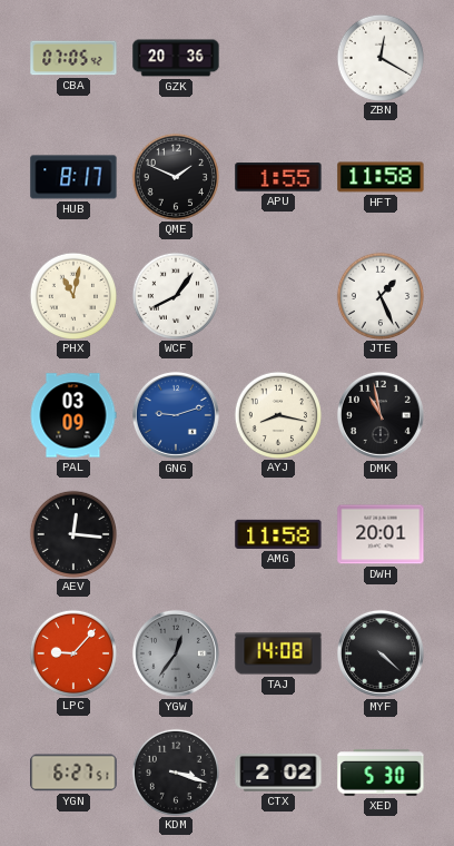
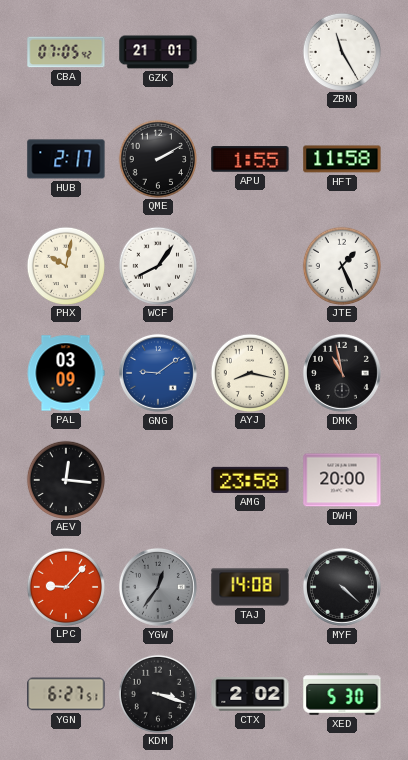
GZK: 20:36 -> 21:01
ZBN: 12:20 -> 11:25
HUB: 8:17 -> 2:17
QME: 1:49 -> 2:10
PHX: 11:02 -> 10:02
GNG: 9:12 -> 9:09
AMG: 11:58 -> 23:58
DWH: 20:01 -> 20:00
